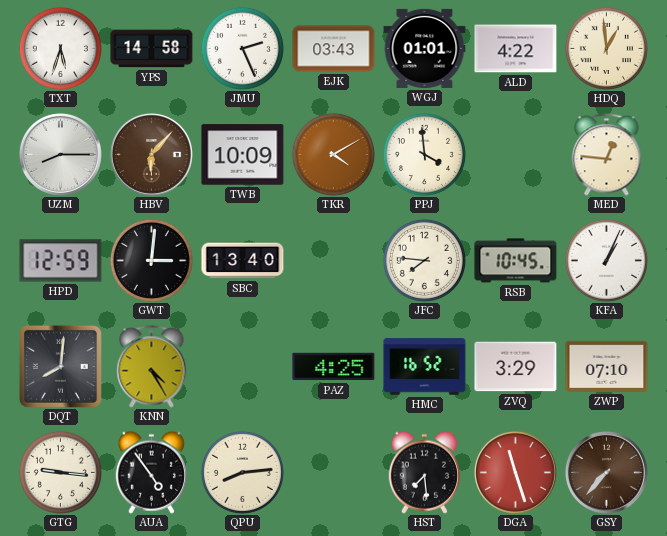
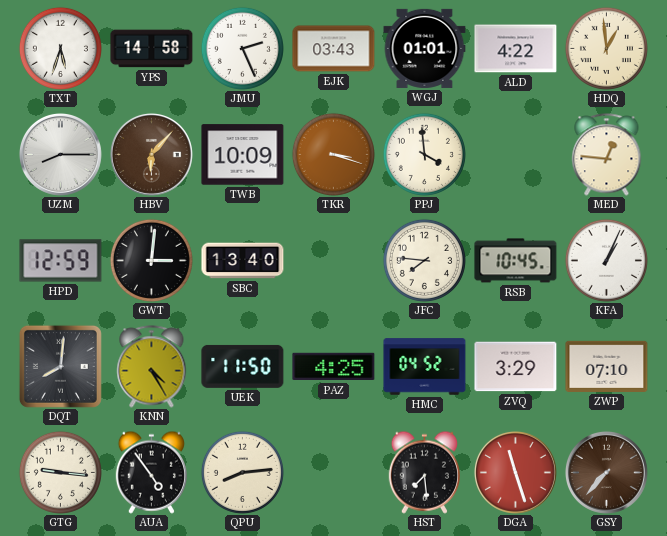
TKR: 4:10 -> 3:18
UEK: none -> 11:50
HMC: 16:52 -> 04:52
